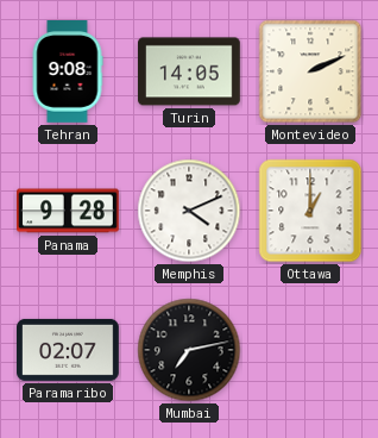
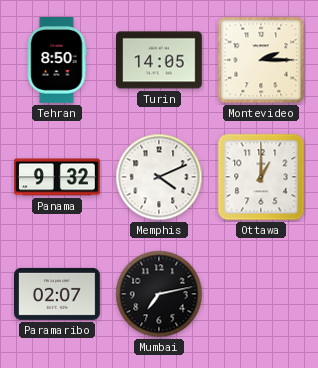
Tehran: 9:08 -> 8:50
Montevideo: 2:11 -> 2:15
Panama: 9:28 -> 9:32
